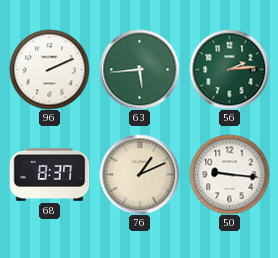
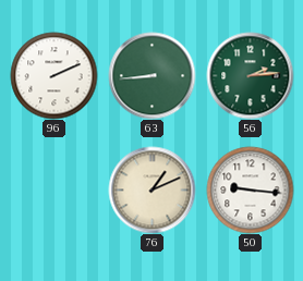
63: 5:44 -> 8:44
68: 8:37 -> none
